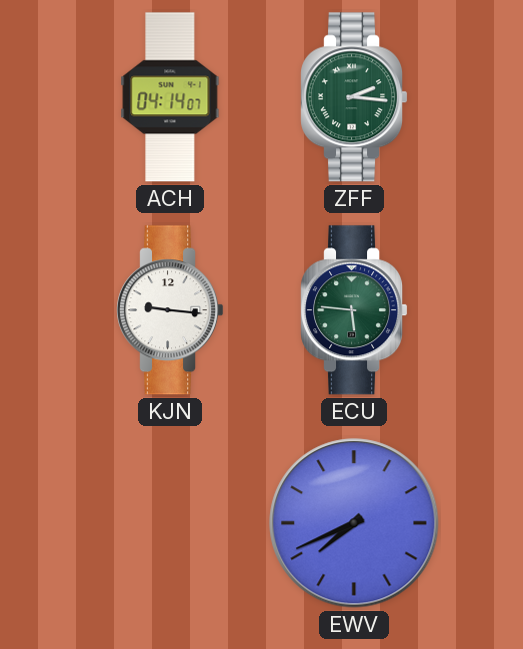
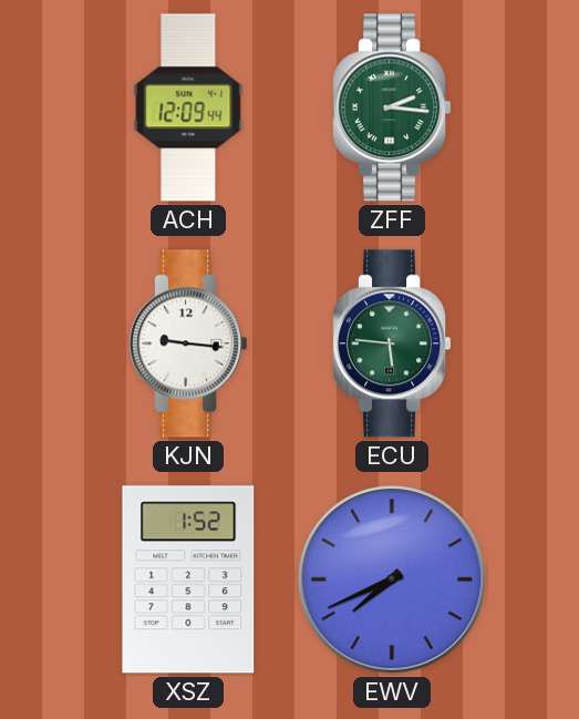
ACH: 04:14 -> 12:09
XSZ: none -> 1:52
